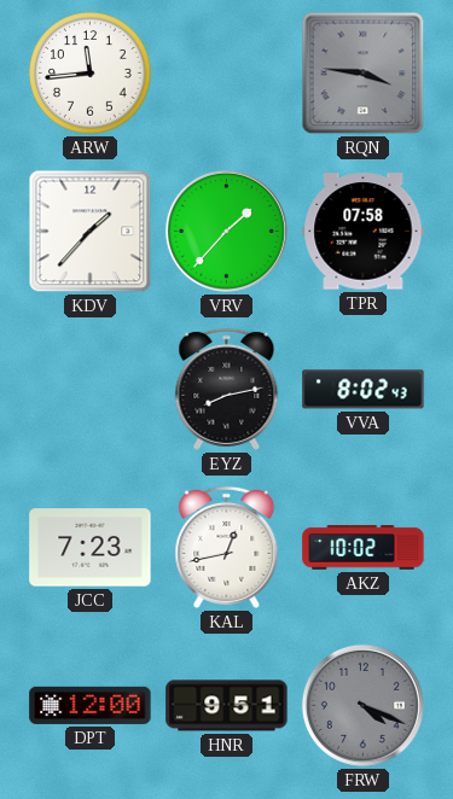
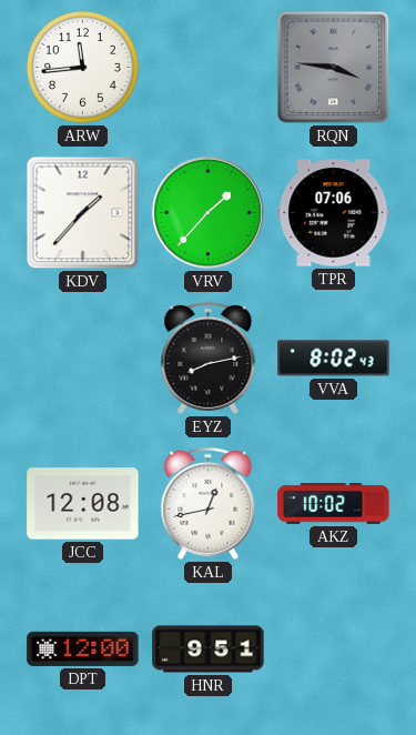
TPR: 07:58 -> 07:06
JCC: 7:23 -> 12:08
FRW: 4:19 -> none
